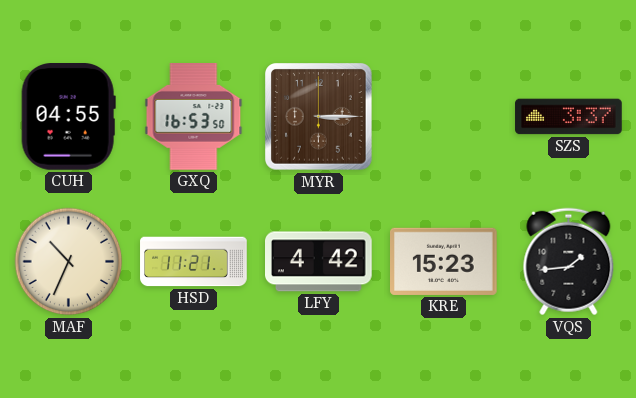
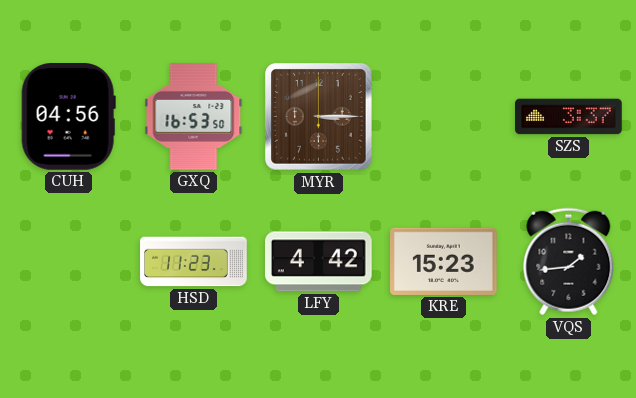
CUH: 04:55 -> 04:56
MAF: 10:34 -> none
HSD: 11:21 -> 11:23
